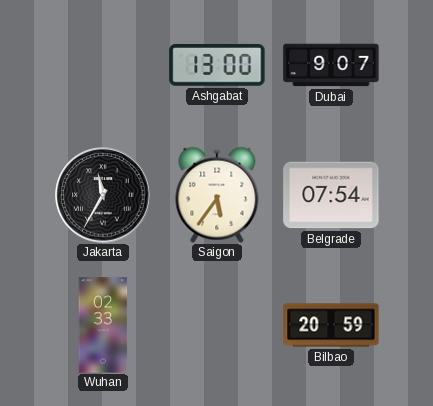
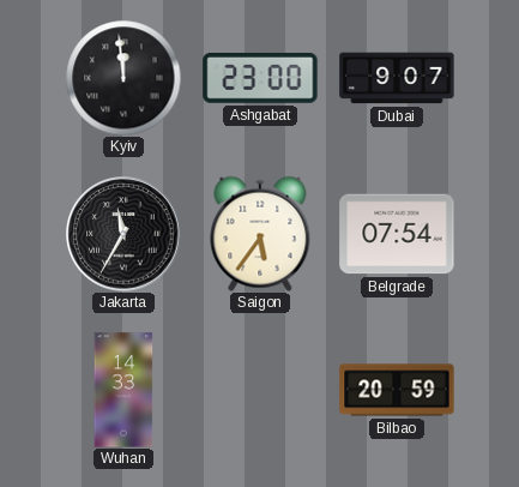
Kyiv: none -> 11:59
Ashgabat: 13:00 -> 23:00
Wuhan: 02:33 -> 14:33
